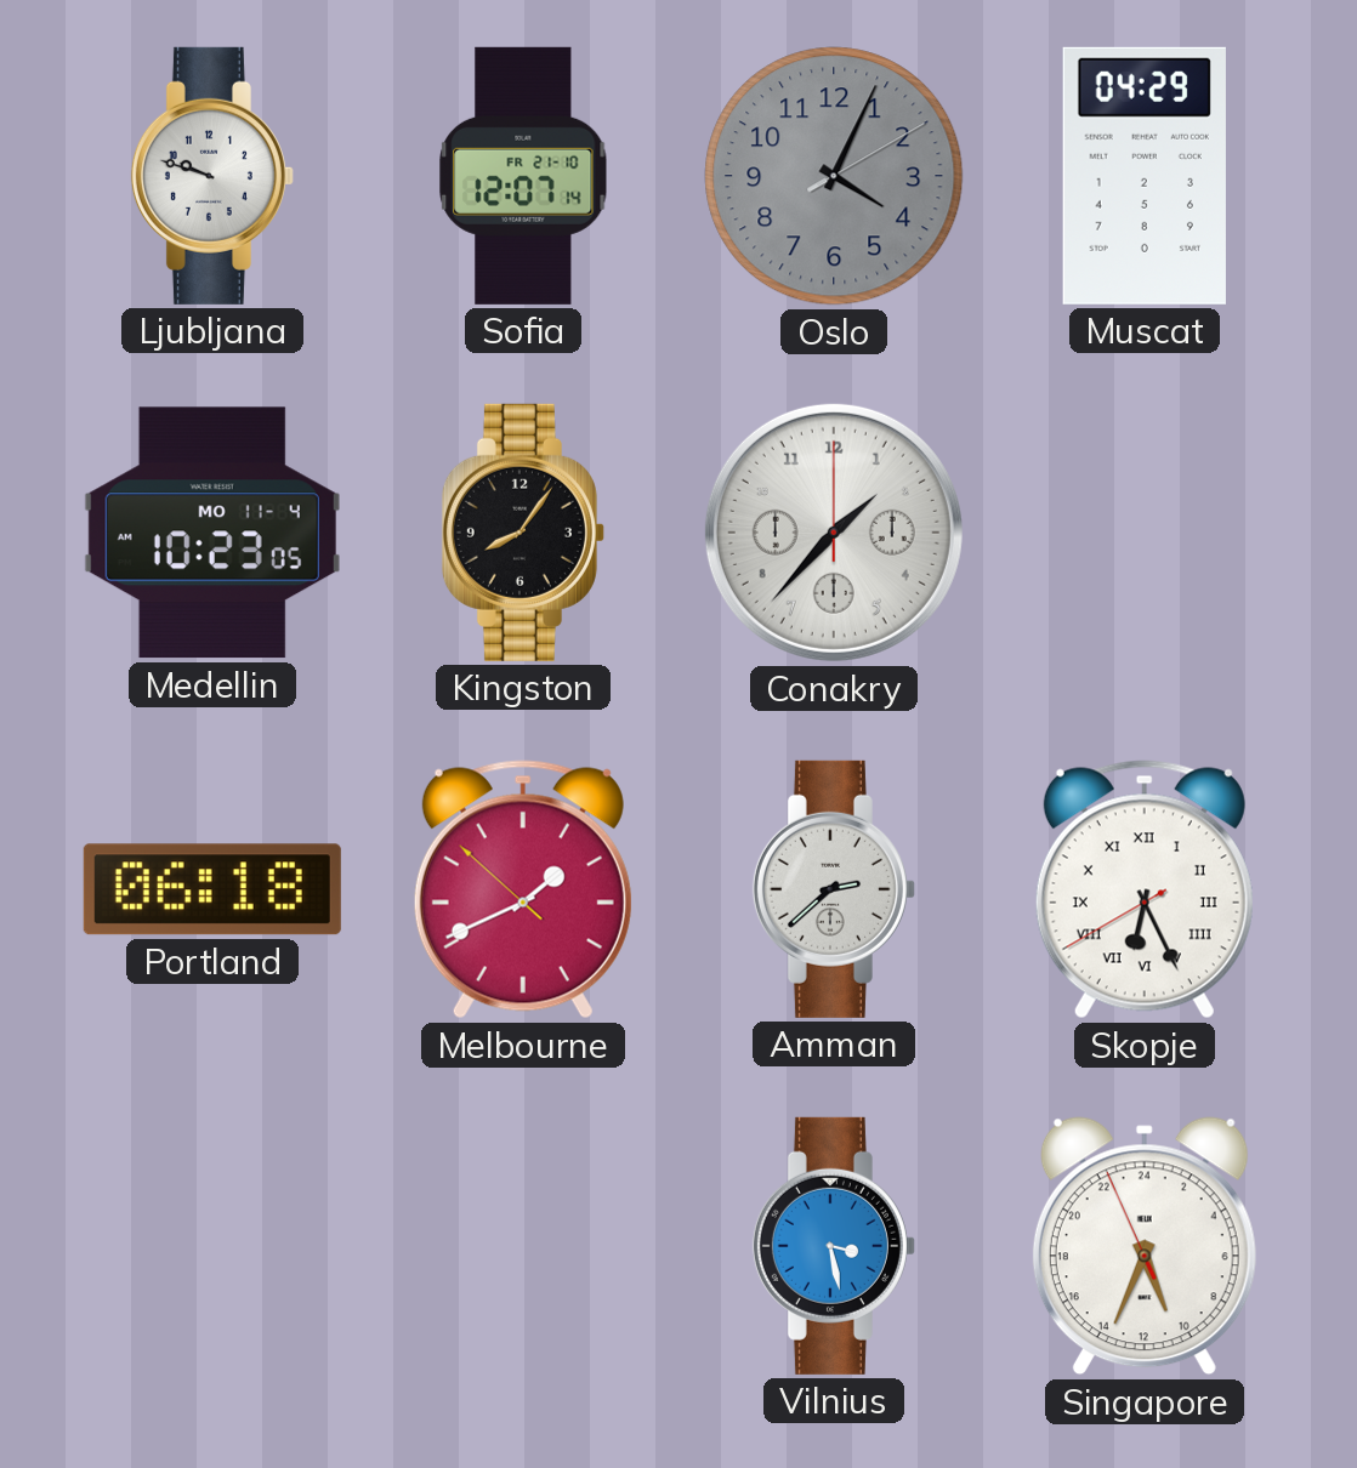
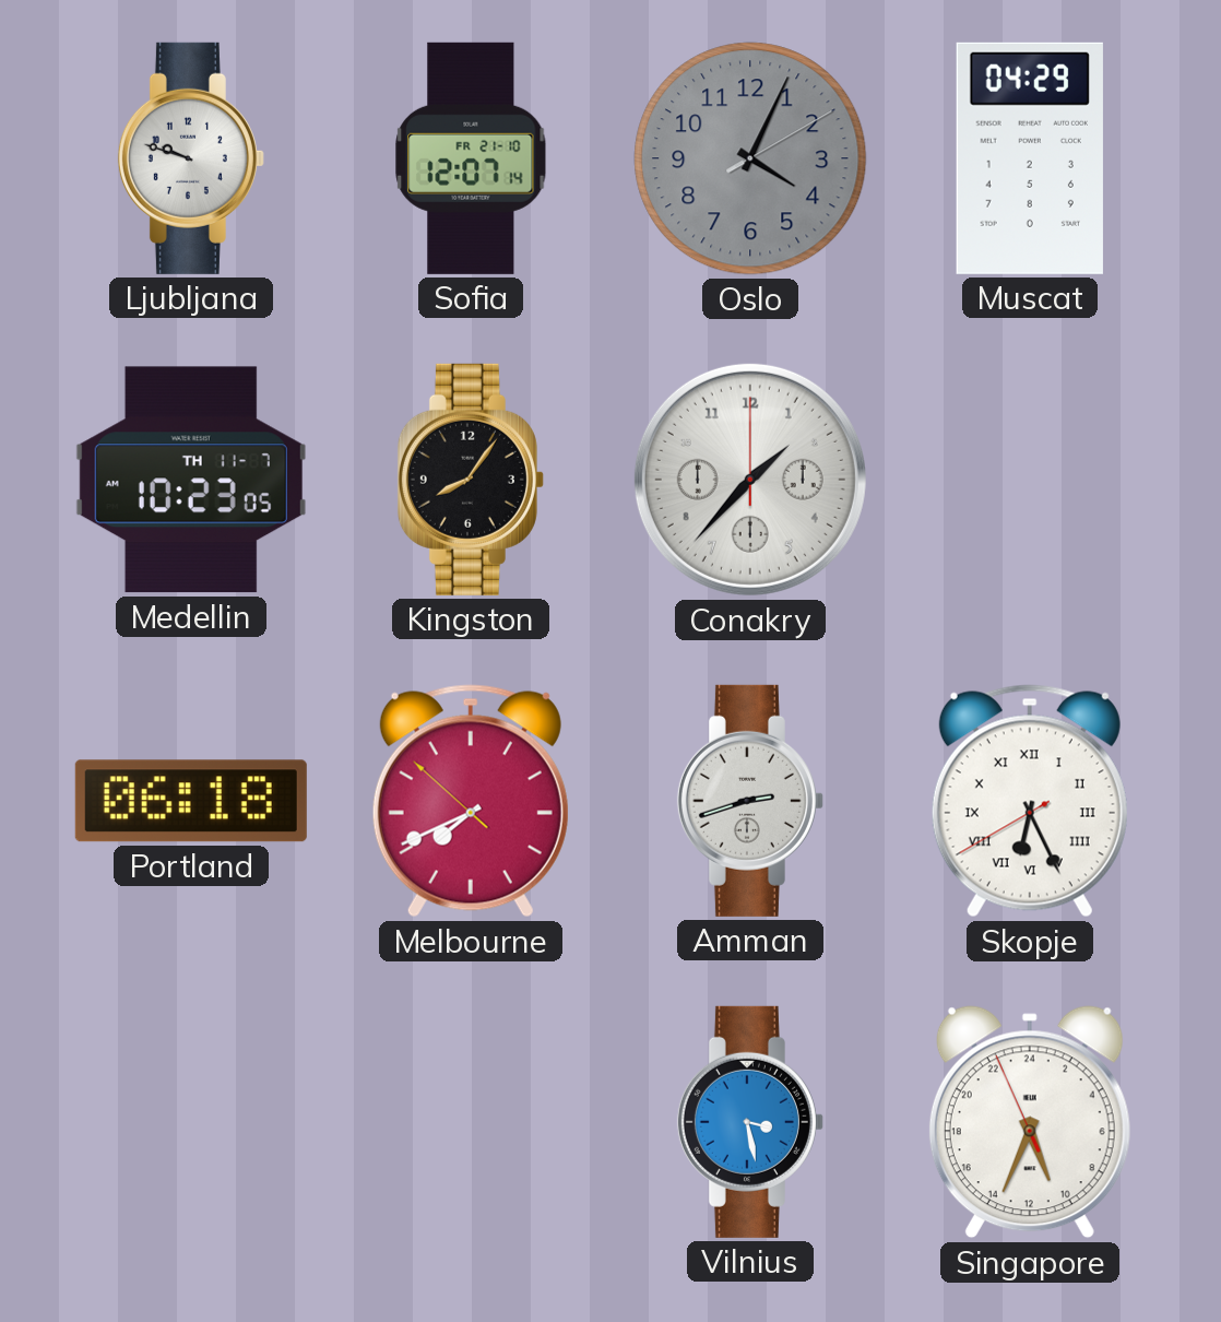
Medellin date: MO 11-4 -> TH 11-7
Melbourne: 1:40 -> 7:40
Amman: 2:38 -> 2:42
